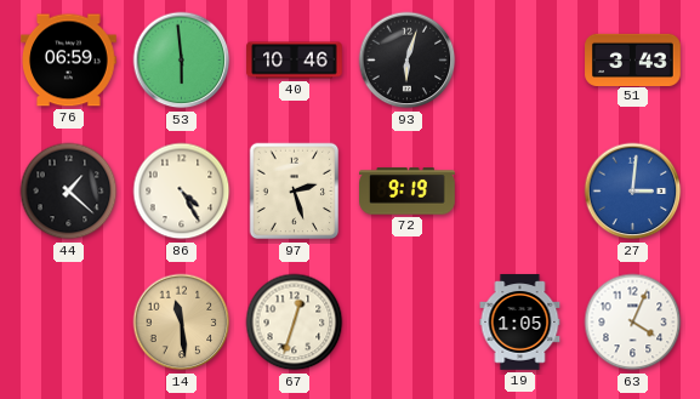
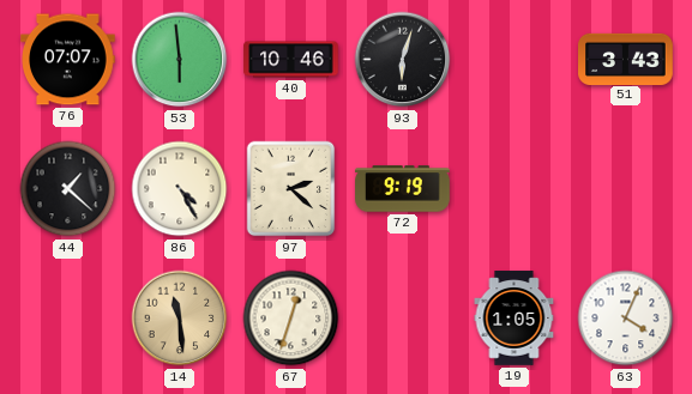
76: 06:59 -> 07:07
97: 2:27 -> 2:22
27: 3:01 -> none
